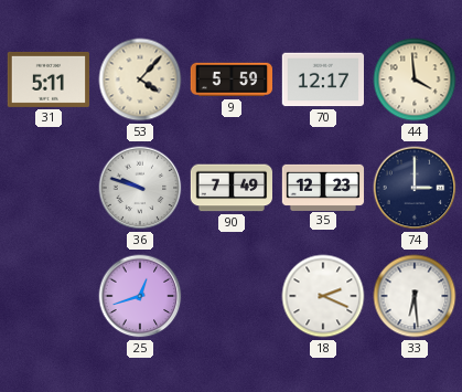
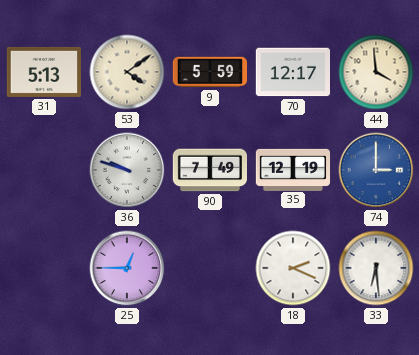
31: 5:11 -> 5:13
53: 4:07 -> 4:09
35: 12:23 -> 12:19
74 dial: navy -> blue
25: 12:42 -> 12:45
